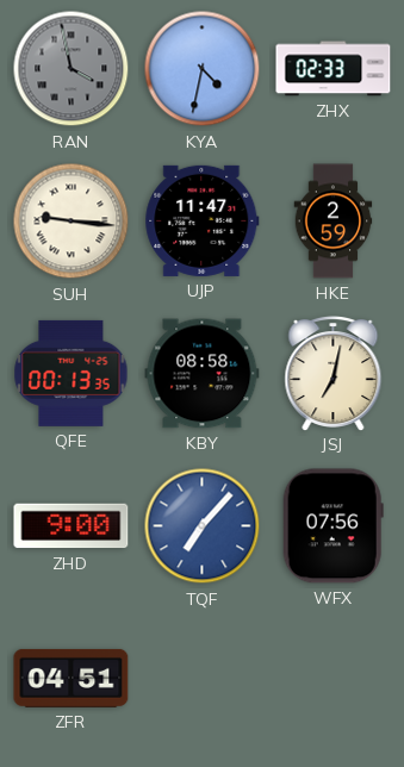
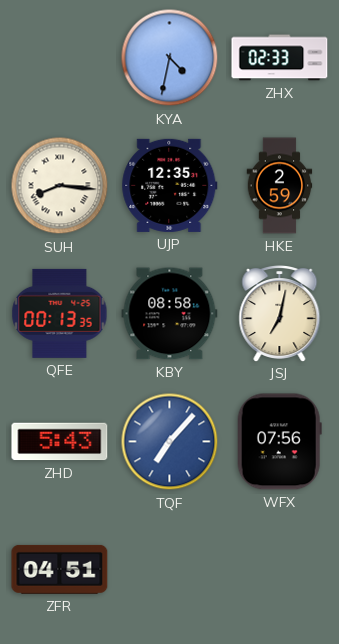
RAN: 3:58 -> none
SUH: 9:16 -> 8:16
UJP: 11:47 -> 12:35
ZHD: 9:00 -> 5:43
